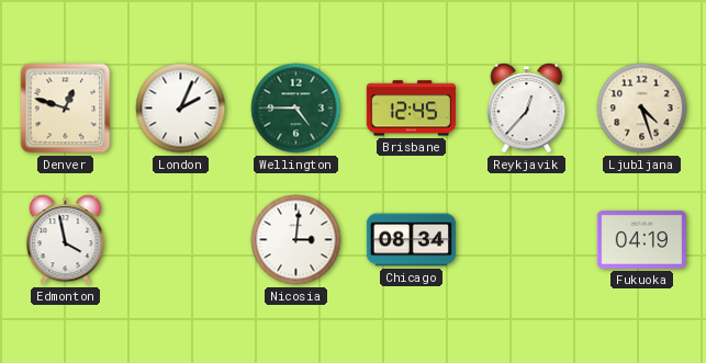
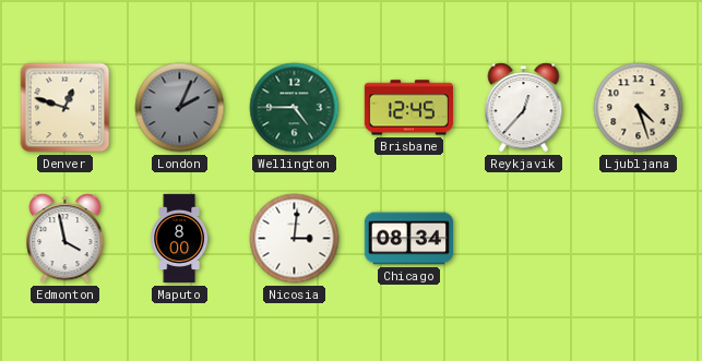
London dial: white -> grey
Maputo: none -> 8:00
Fukuoka: 04:19 -> none
